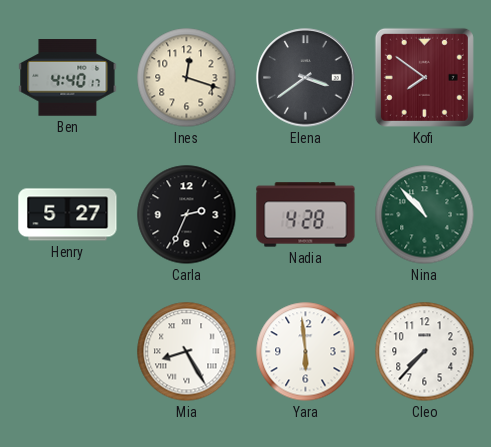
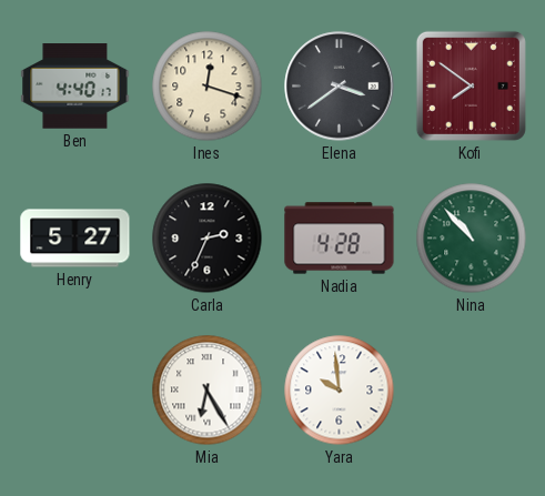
Mia: 8:25 -> 6:25
Yara: 5:59 -> 9:59
Cleo: 7:37 -> none
